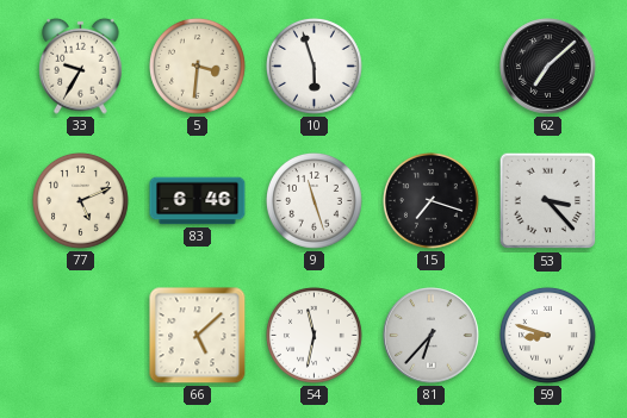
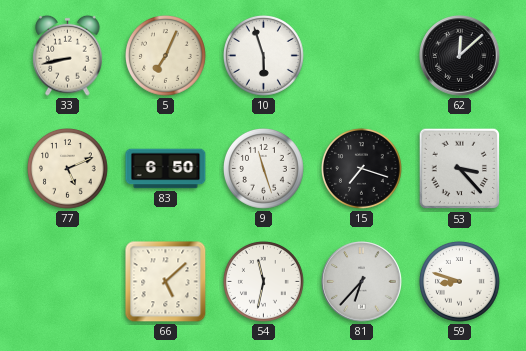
33: 9:35 -> 8:43
5: 3:31 -> 7:04
62: 7:08 -> 12:08
83: 6:46 -> 6:50
